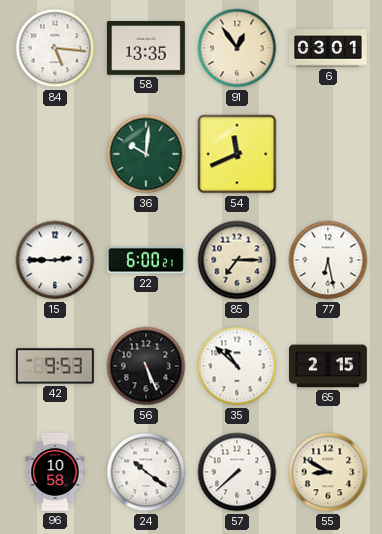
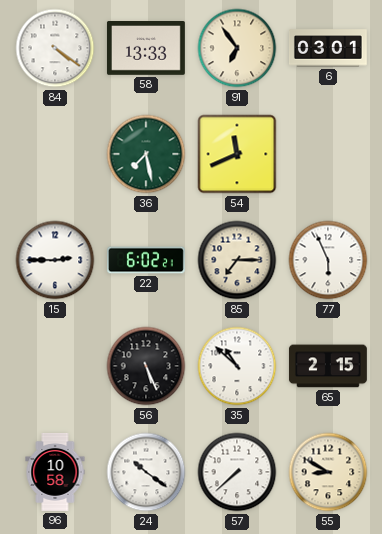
84: 5:16 -> 4:21
58: 13:35 -> 13:33
91: 12:54 -> 6:54
36: 10:01 -> 7:28
22: 6:00 -> 6:02
77: 6:28 -> 5:56
42: 9:53 -> none
